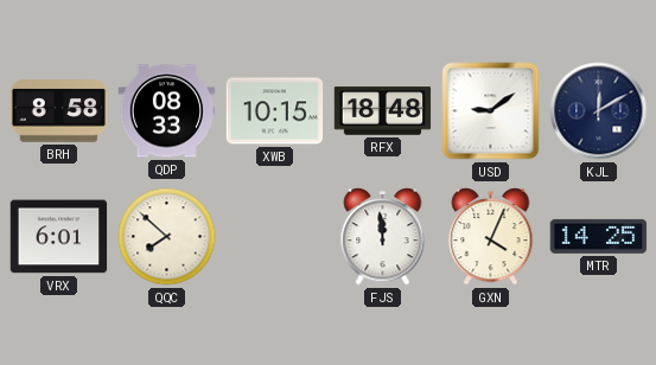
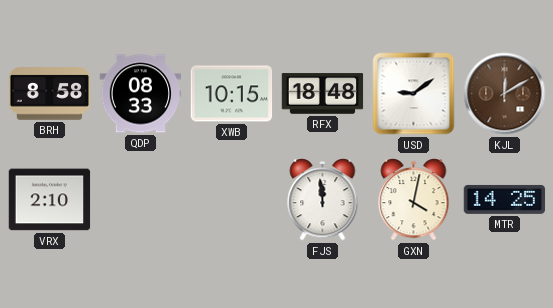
KJL dial: navy -> brown
VRX: 6:01 -> 2:10
QQC: 7:52 -> none
GXN: 4:04 -> 4:02
